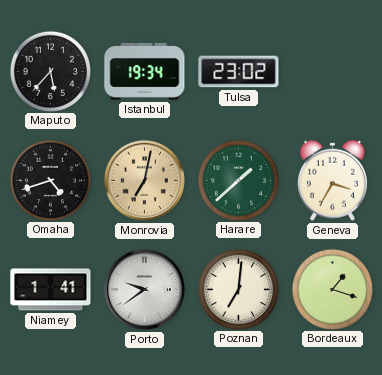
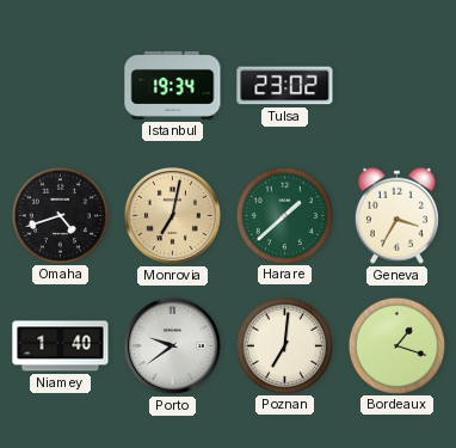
Maputo: 5:37 -> none
Niamey: 1:41 -> 1:40
